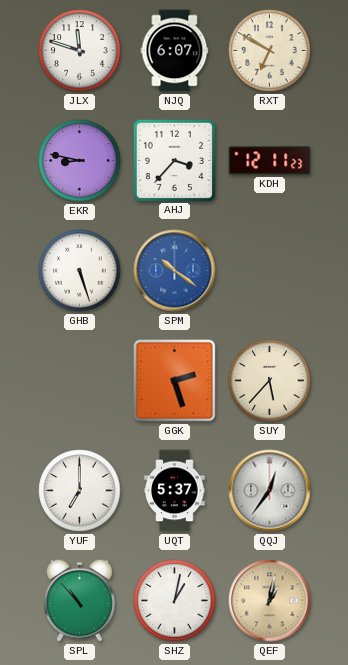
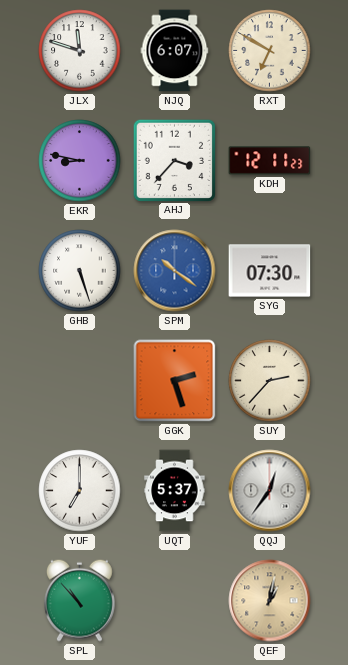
SYG: none -> 07:30
SUY: 5:37 -> 2:37
SHZ: 1:02 -> none
